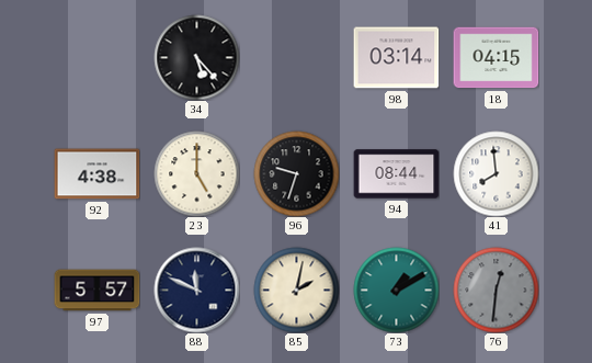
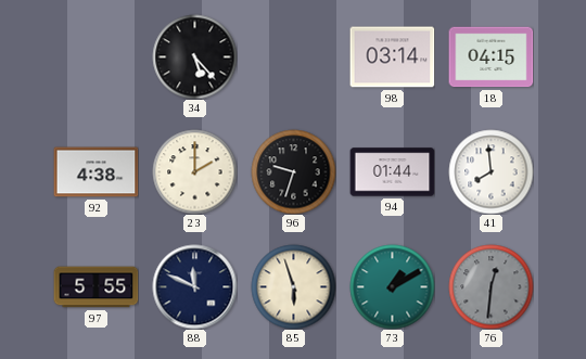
23: 5:00 -> 2:00
94: 08:44 -> 01:44
97: 5:57 -> 5:55
85: 2:02 -> 5:57
